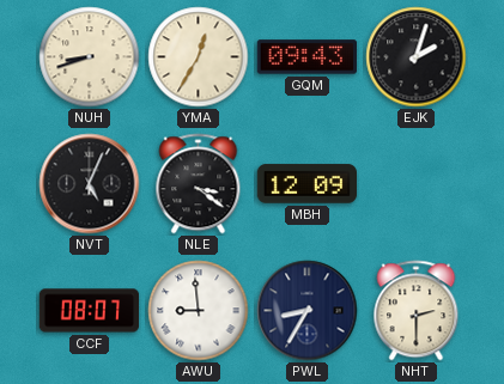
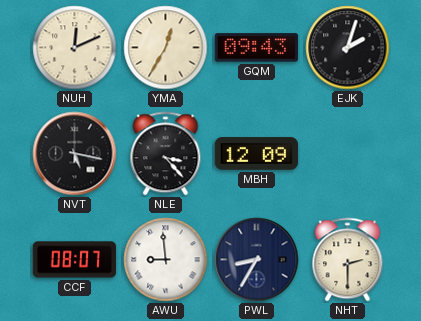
NUH: 8:42 -> 12:11
NVT: 5:04 -> 5:17
NLE: 3:21 -> 3:23
